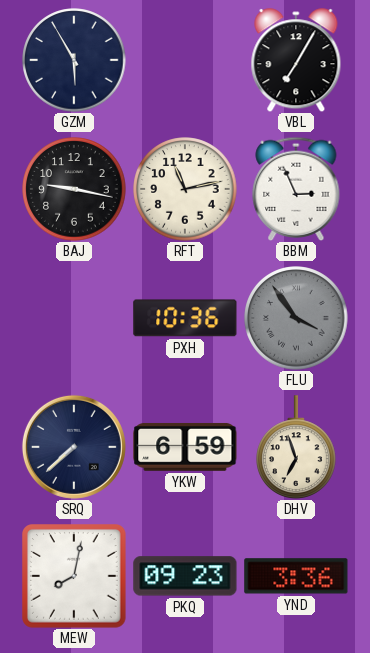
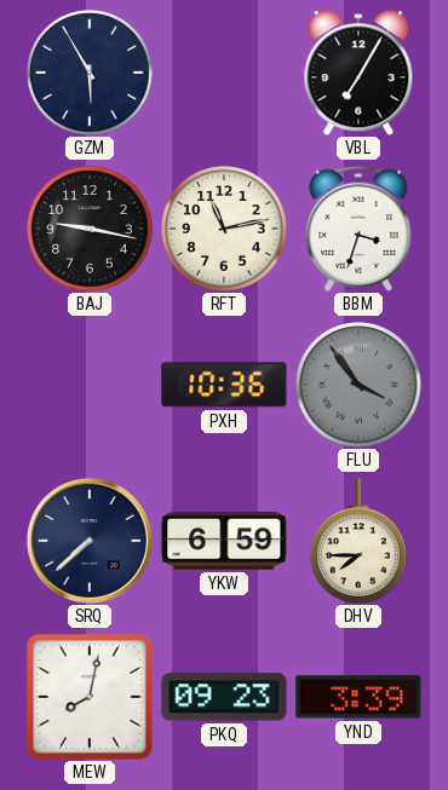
BBM: 2:56 -> 3:33
DHV: 6:57 -> 7:45
YND: 3:36 -> 3:39
